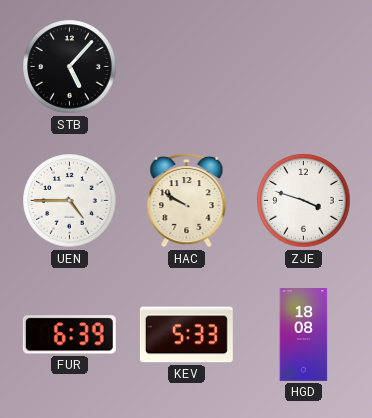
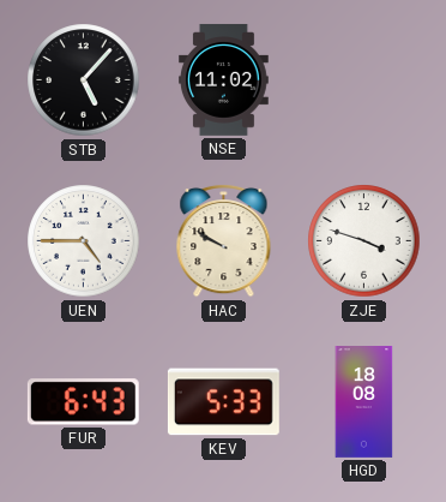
NSE: none -> 11:02
FUR: 6:39 -> 6:43
